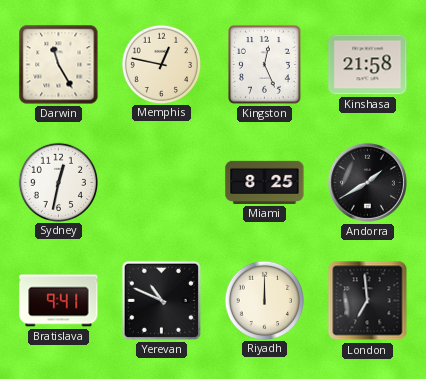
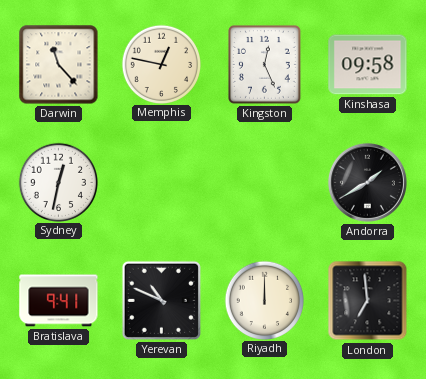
Darwin: 11:25 -> 11:23
Kinshasa: 21:58 -> 09:58
Miami: 8:25 -> none
